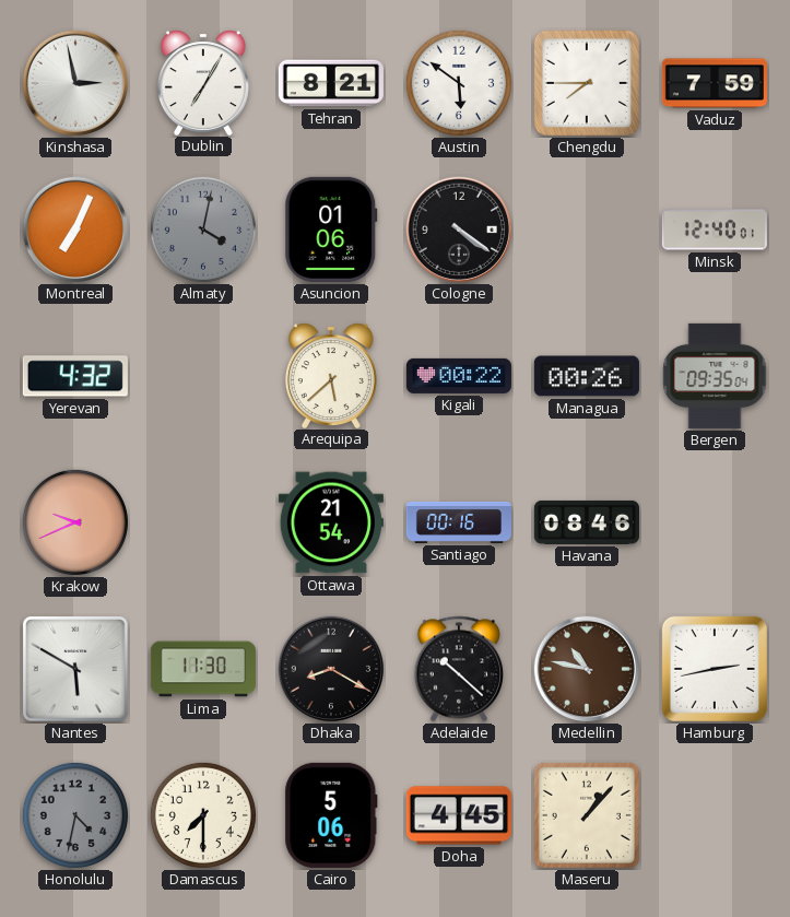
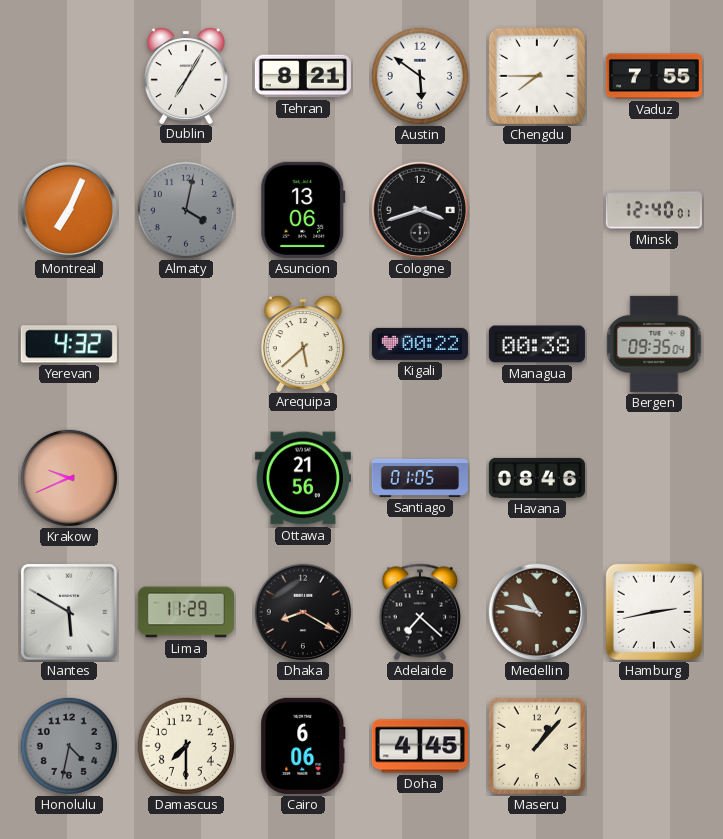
Kinshasa: 2:58 -> none
Vaduz: 7:59 -> 7:55
Asuncion: 01:06 -> 13:06
Cologne: 4:21 -> 3:42
Managua: 00:26 -> 00:38
Ottawa: 21:54 -> 21:56
Santiago: 00:16 -> 01:05
Lima: 11:30 -> 11:29
Adelaide: 10:22 -> 7:22
Cairo: 5:06 -> 6:06
